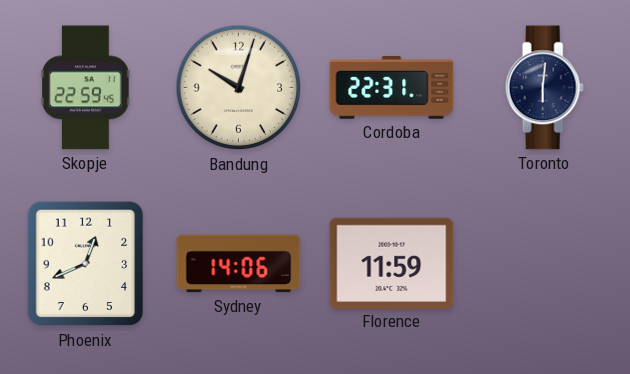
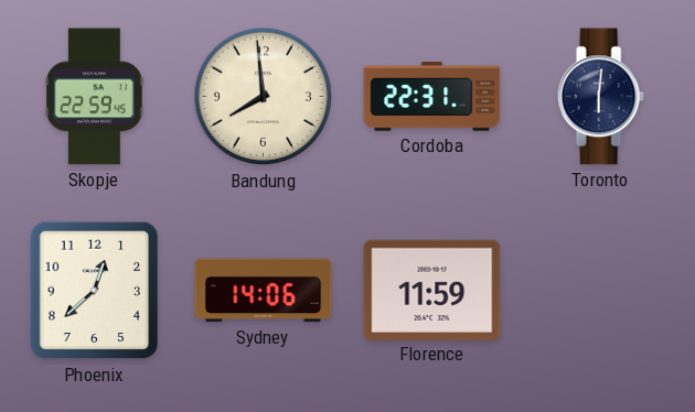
Bandung: 10:03 -> 7:59
Phoenix: 12:41 -> 12:38
